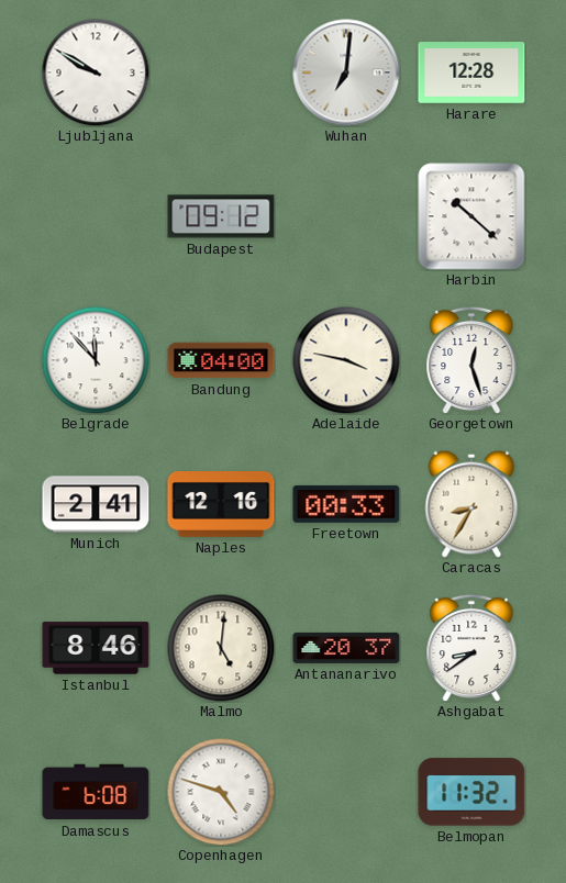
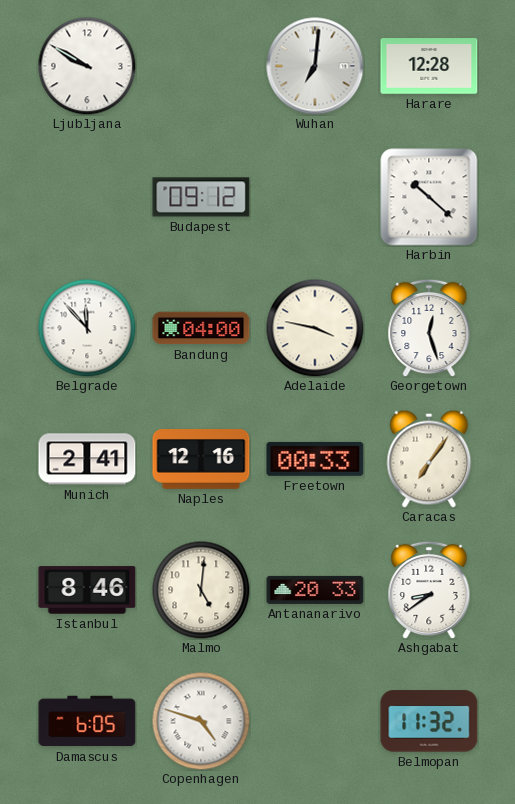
Caracas: 8:35 -> 7:06
Antananarivo: 20:37 -> 20:33
Damascus: 6:08 -> 6:05
